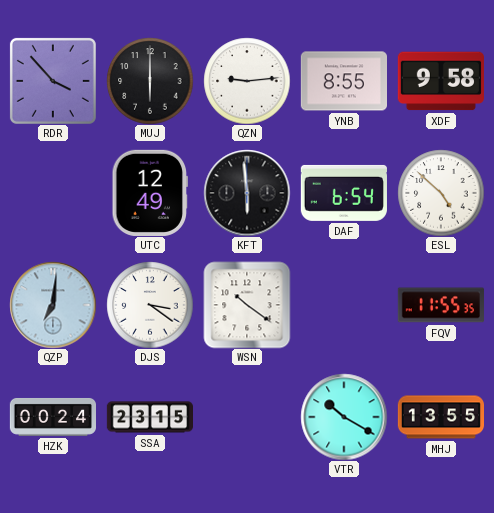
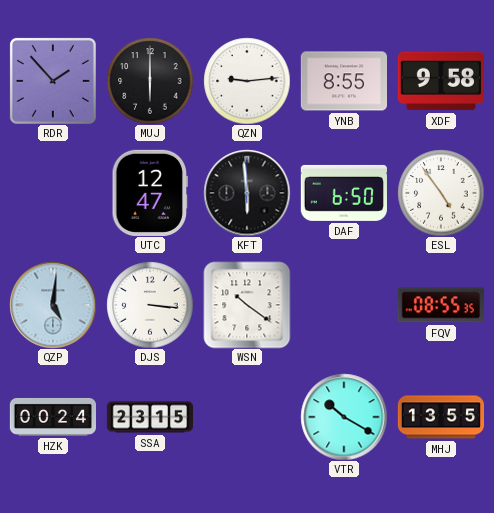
RDR: 3:53 -> 1:53
UTC: 12:49 -> 12:47
DAF: 6:54 -> 6:50
ESL: 4:52 -> 4:54
QZP: 7:01 -> 5:01
DJS: 3:21 -> 3:16
FQV: 11:55 -> 08:55
